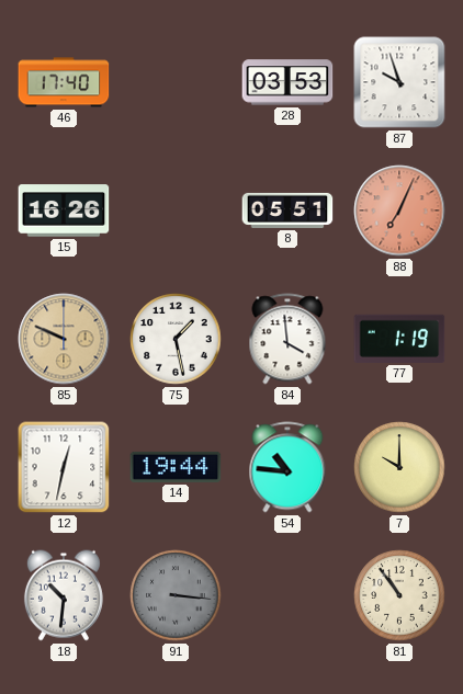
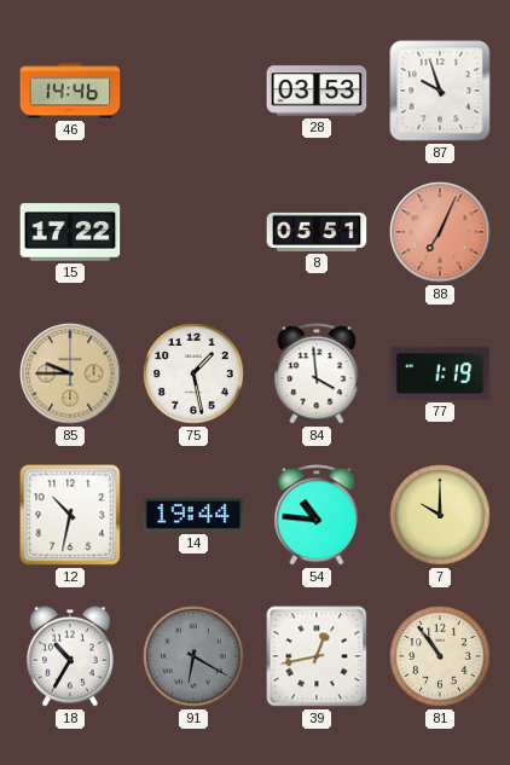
46: 17:40 -> 14:46
15: 16:26 -> 17:22
85: 9:49 -> 9:45
12: 12:32 -> 10:32
18: 10:31 -> 10:35
91: 3:16 -> 6:20
39: none -> 12:43
